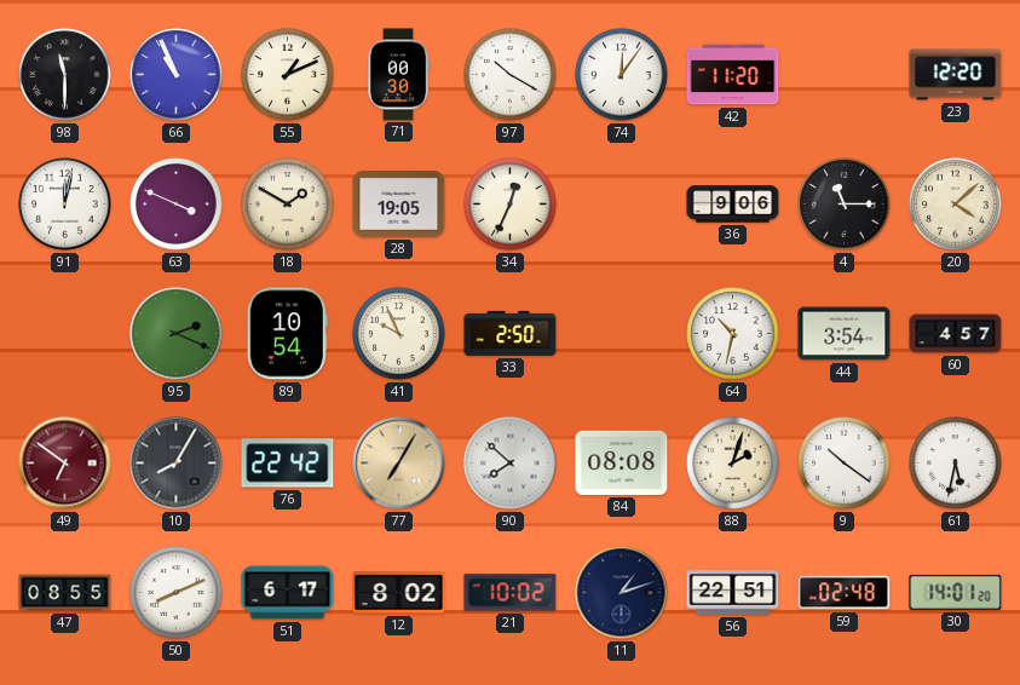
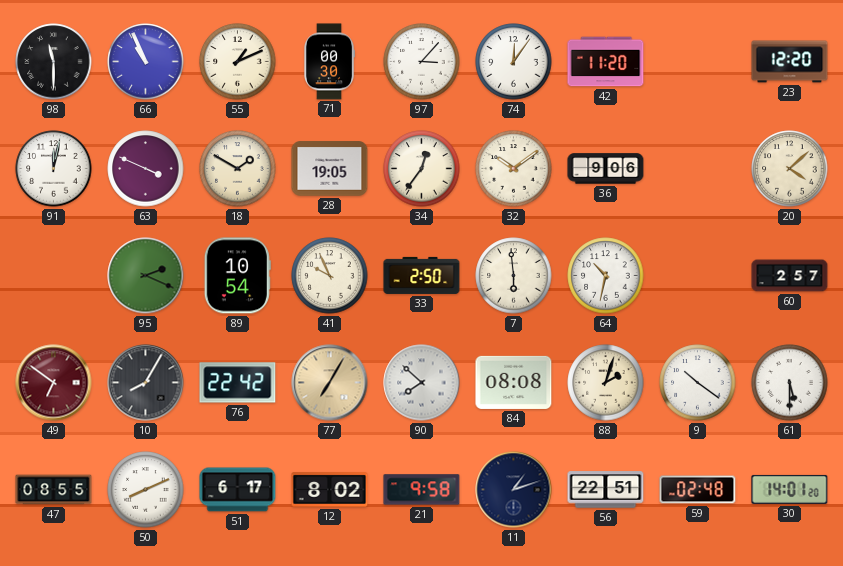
97: 10:20 -> 3:07
34: 12:34 -> 12:36
32: none -> 10:09
4: 11:15 -> none
7: none -> 5:59
44: 3:54 -> none
60: 4:57 -> 2:57
61: 5:32 -> 5:30
21: 10:02 -> 9:58
